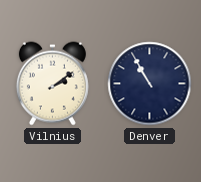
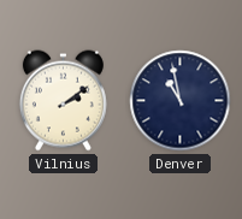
Denver: 10:55 -> 10:58
